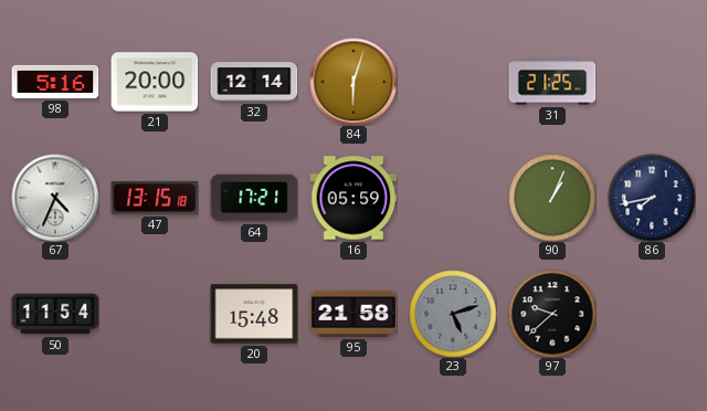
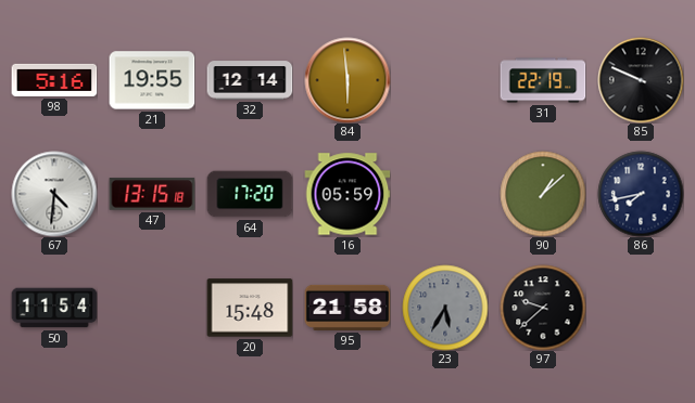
21: 20:00 -> 19:55
84: 6:03 -> 5:59
31: 21:25 -> 22:19
85: none -> 9:49
67: 4:34 -> 4:31
64: 17:21 -> 17:20
90: 1:04 -> 1:08
23: 5:12 -> 5:35
